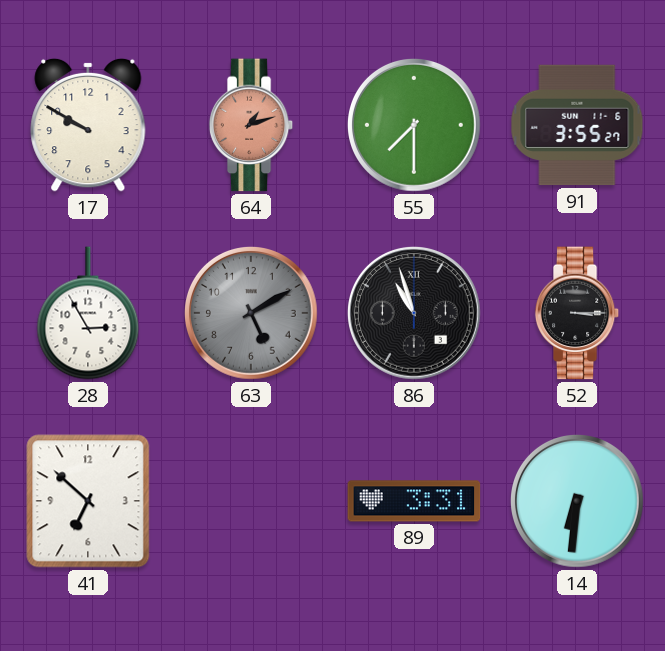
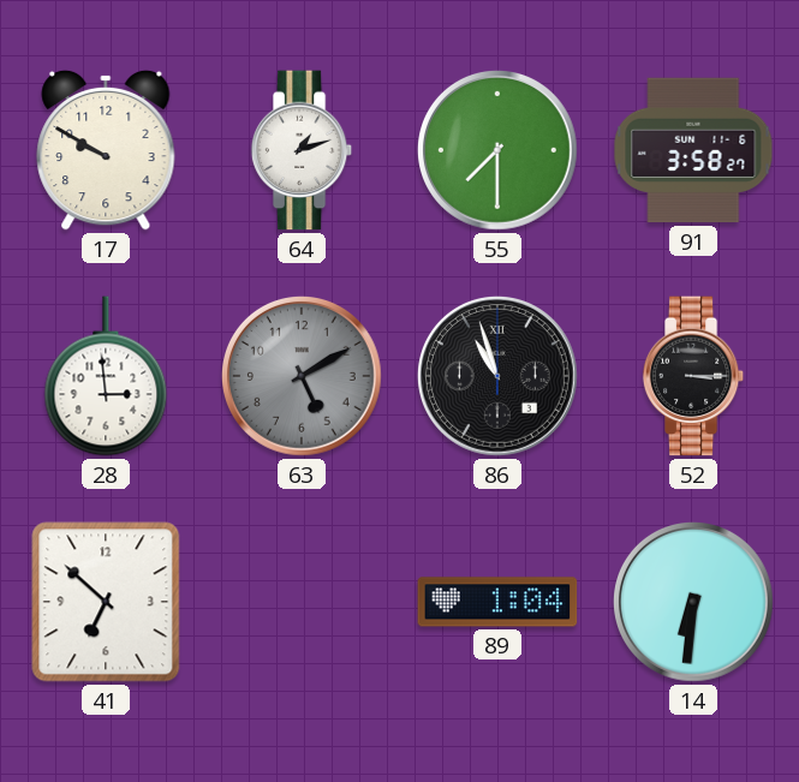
64 dial: salmon -> white
91: 3:55 -> 3:58
28: 2:55 -> 2:59
89: 3:31 -> 1:04
